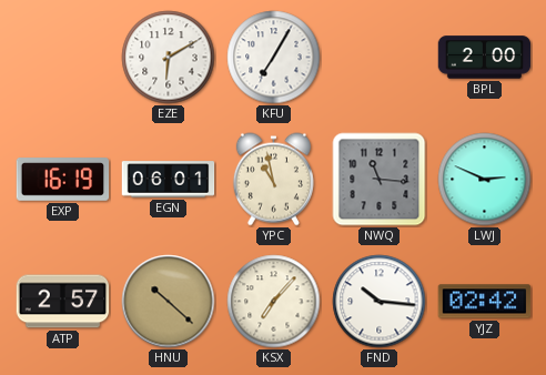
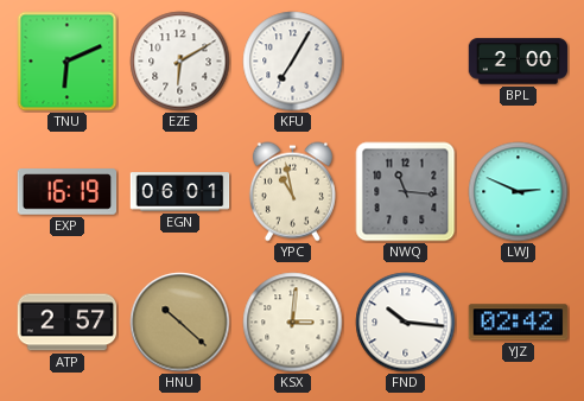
TNU: none -> 6:11
KSX: 7:07 -> 3:01
